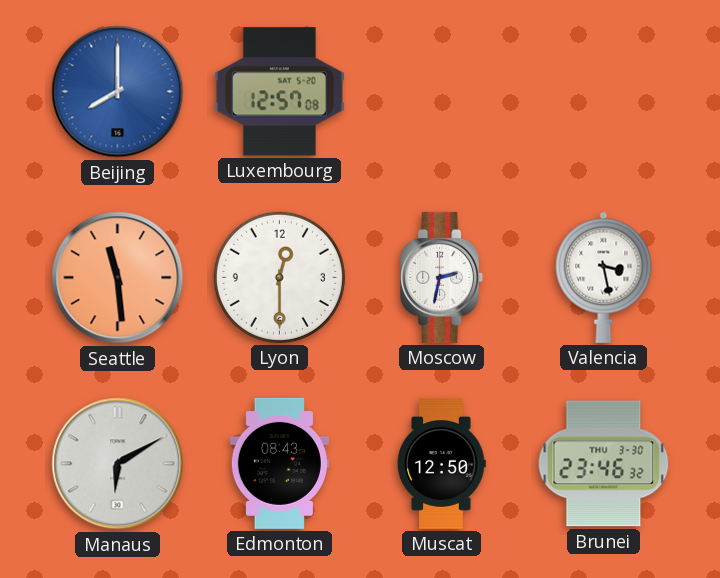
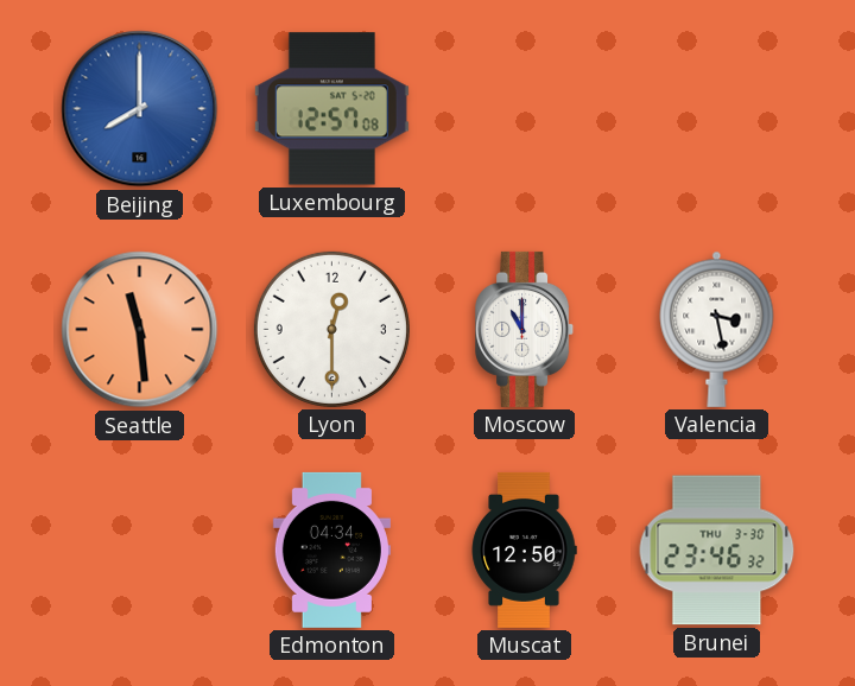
Moscow: 2:32 -> 11:00
Manaus: 6:10 -> none
Edmonton: 08:43 -> 04:34
